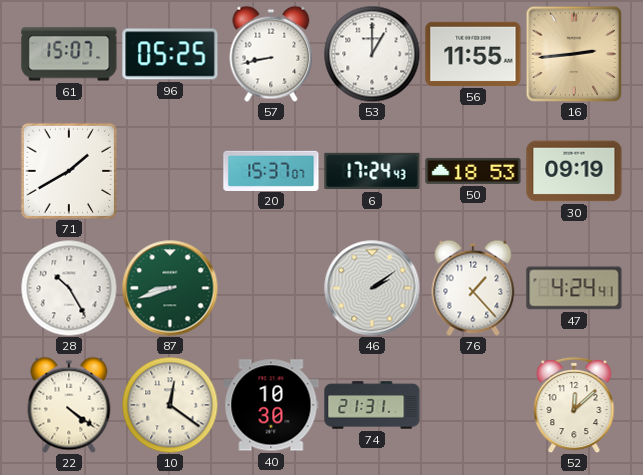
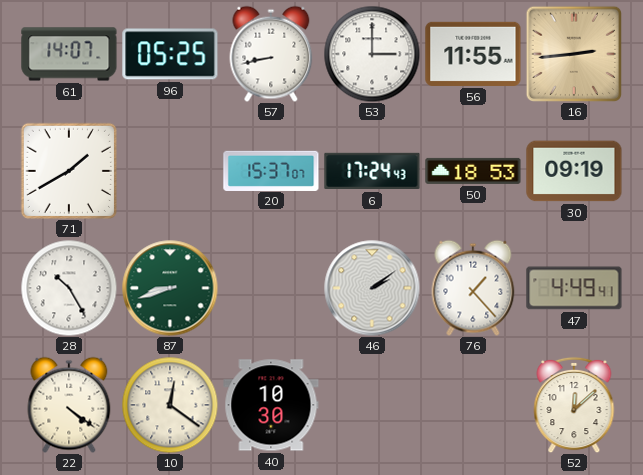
61: 15:07 -> 14:07
53: 1:00 -> 3:00
47: 4:24 -> 4:49
74: 21:31 -> none
